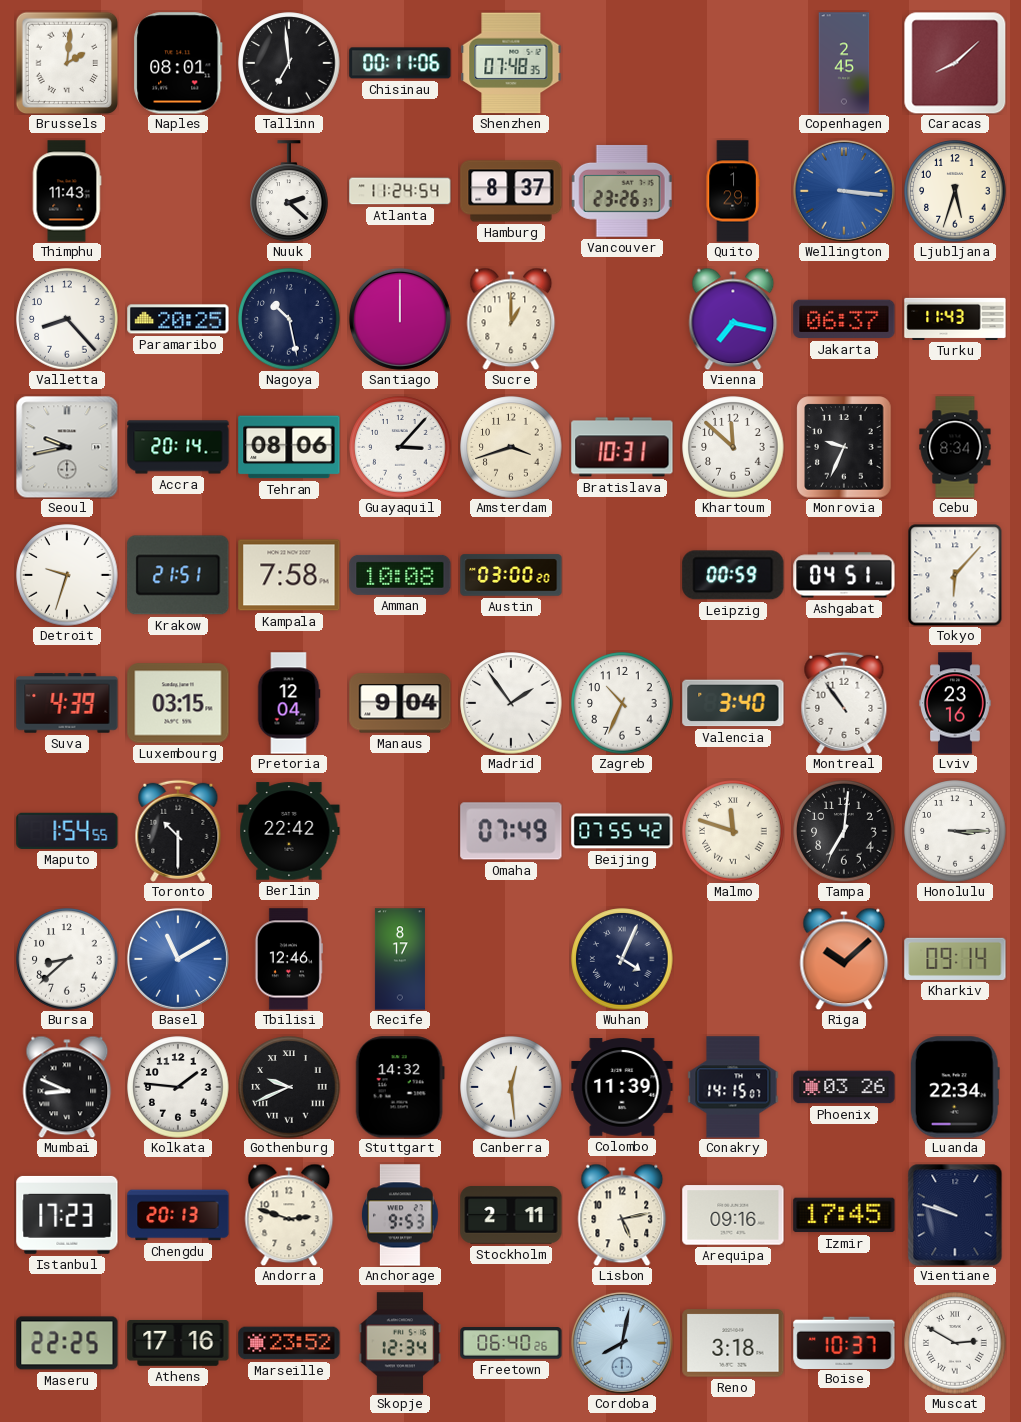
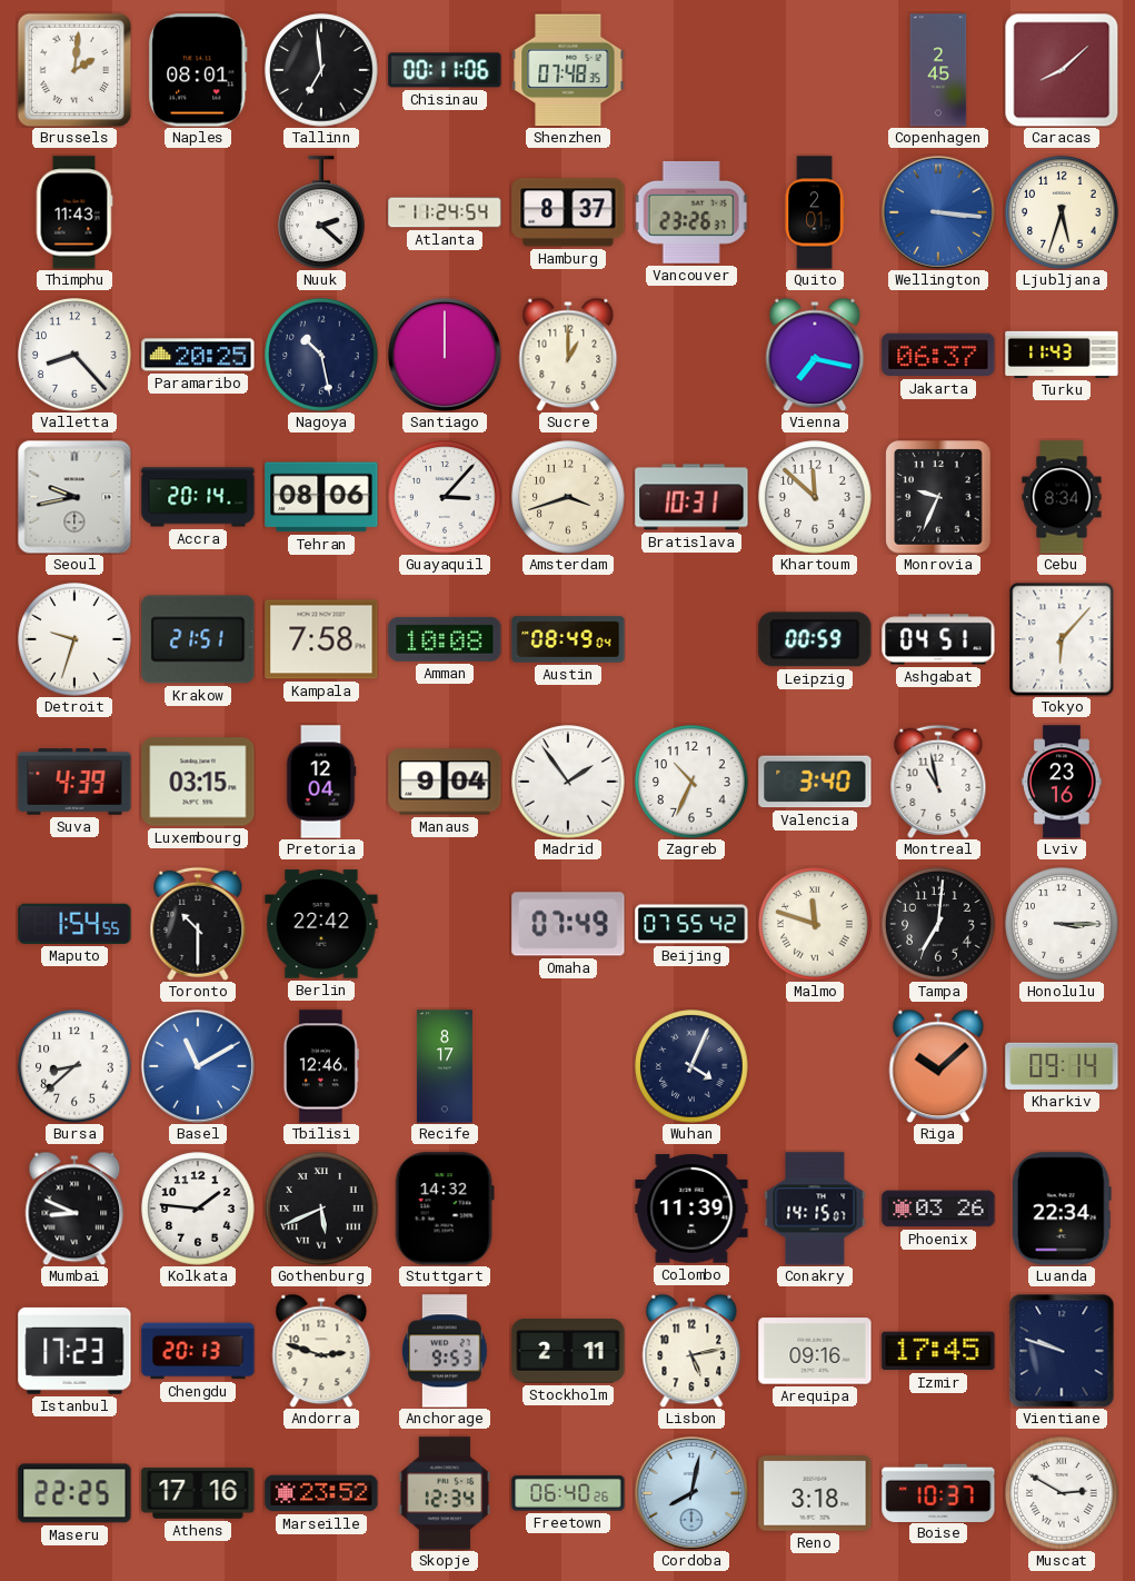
Quito: 1:29 -> 2:01
Austin: 03:00 -> 08:49
Montreal: 10:54 -> 10:58
Gothenburg: 9:41 -> 5:41
Canberra: 12:29 -> none
